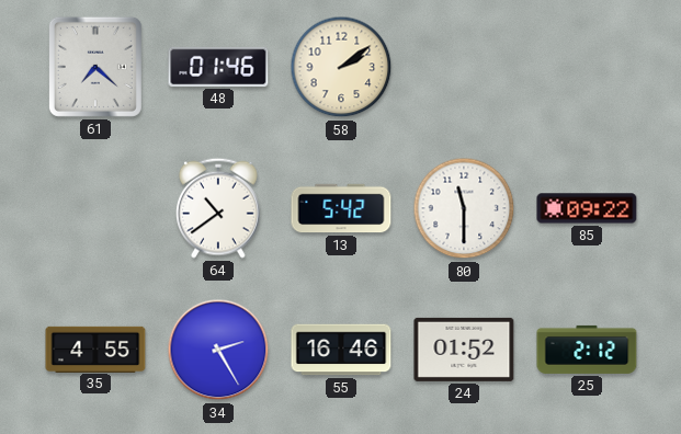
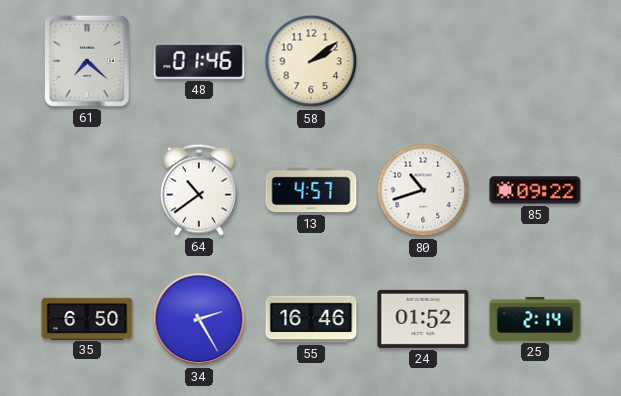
13: 5:42 -> 4:57
80: 11:30 -> 10:42
35: 4:55 -> 6:50
25: 2:12 -> 2:14
